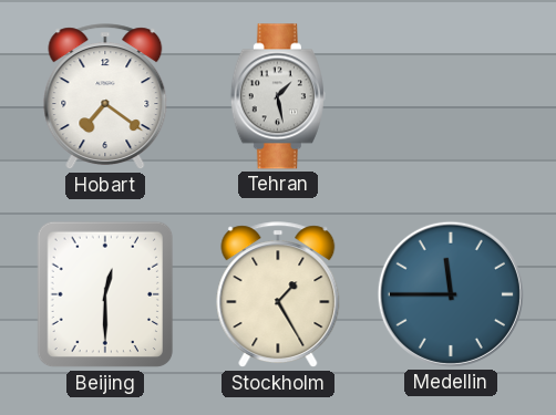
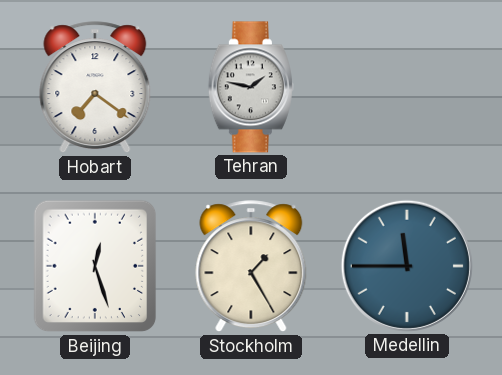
Tehran: 1:28 -> 1:47
Beijing: 12:30 -> 12:27
